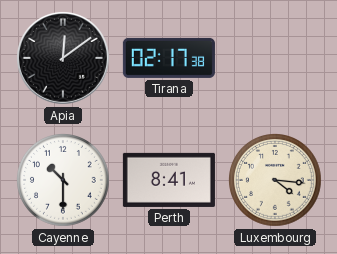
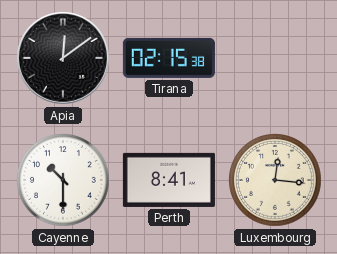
Tirana: 02:17 -> 02:15
Luxembourg: 4:16 -> 12:16
